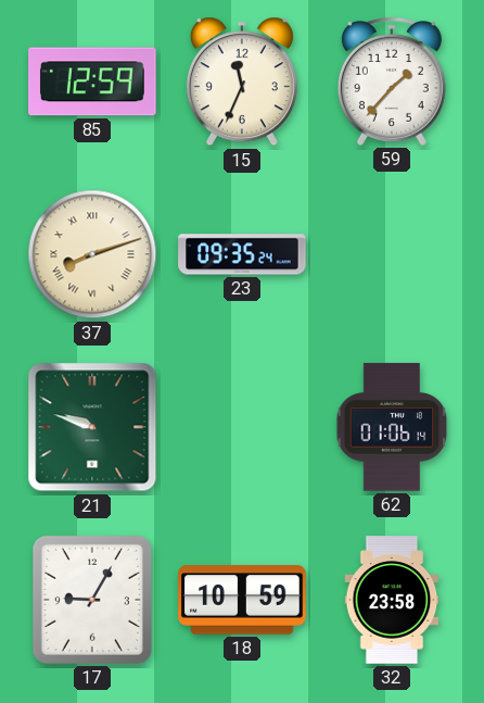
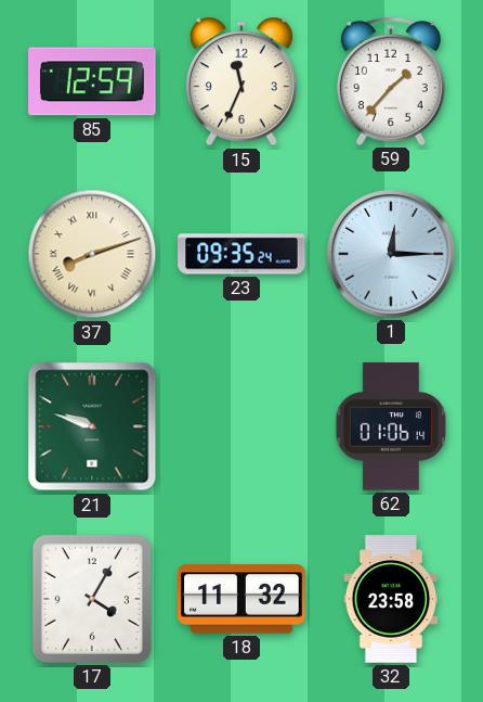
1: none -> 12:15
17: 9:05 -> 4:05
18: 10:59 -> 11:32
